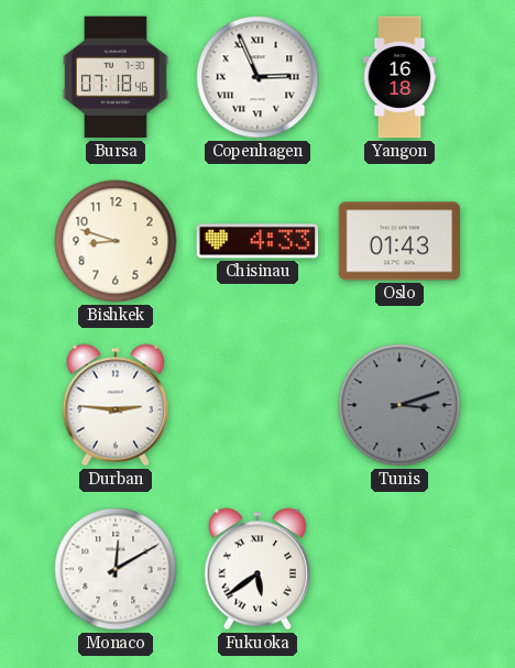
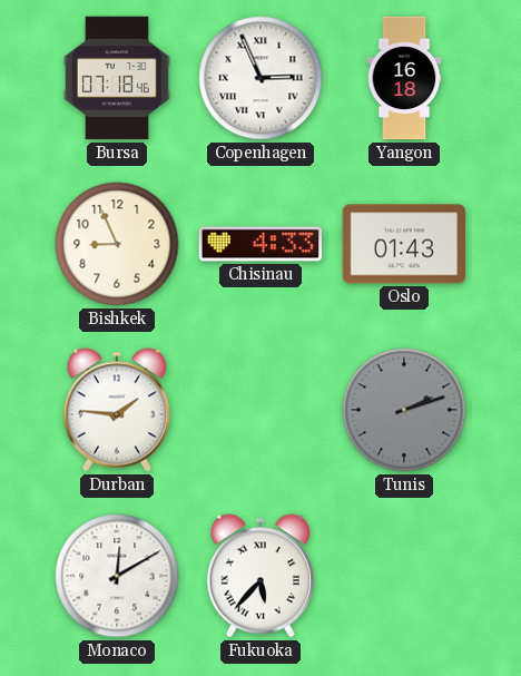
Bishkek: 8:48 -> 8:56
Durban: 2:46 -> 1:46
Tunis: 3:12 -> 2:12
Fukuoka: 5:39 -> 5:37
